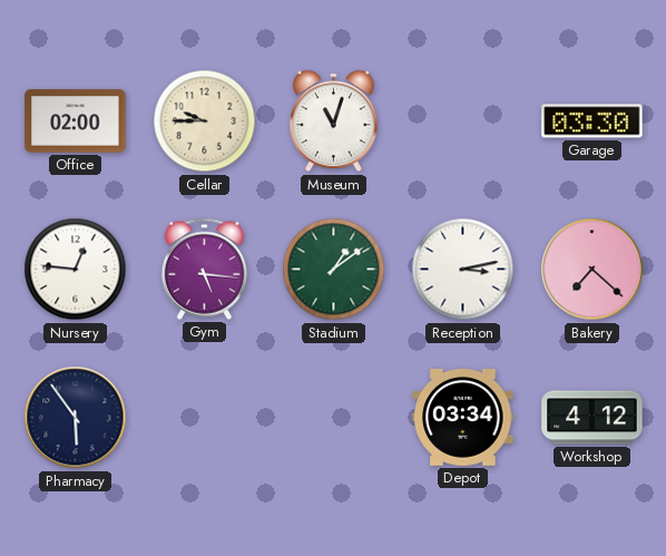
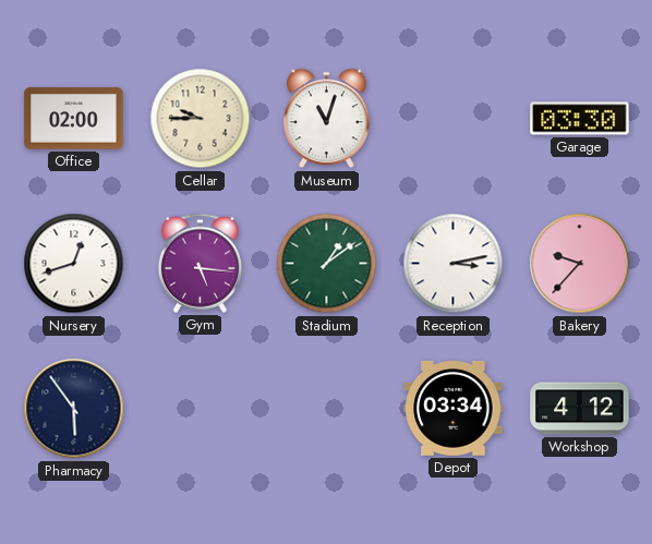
Nursery: 12:46 -> 12:42
Bakery: 7:22 -> 9:37
